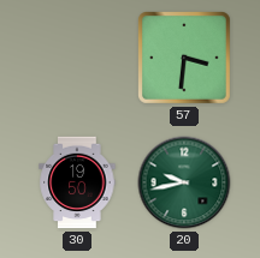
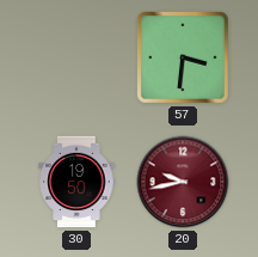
20 dial: green -> burgundy
